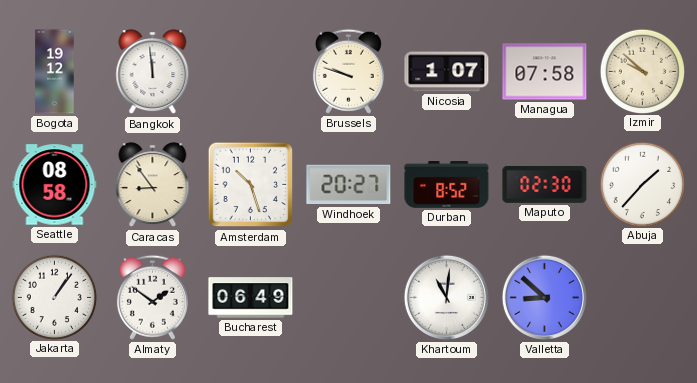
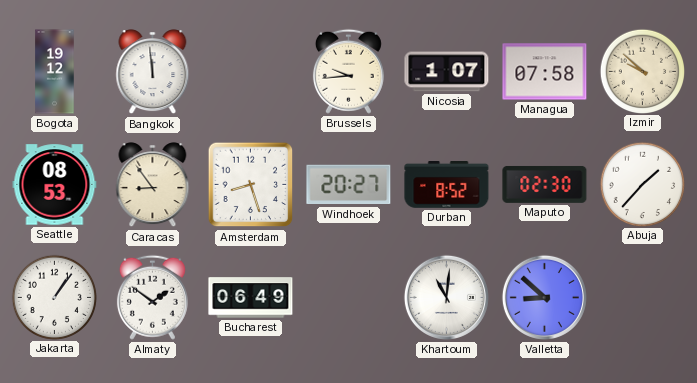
Brussels: 9:48 -> 9:44
Seattle: 08:58 -> 08:53
Amsterdam: 10:27 -> 8:27
